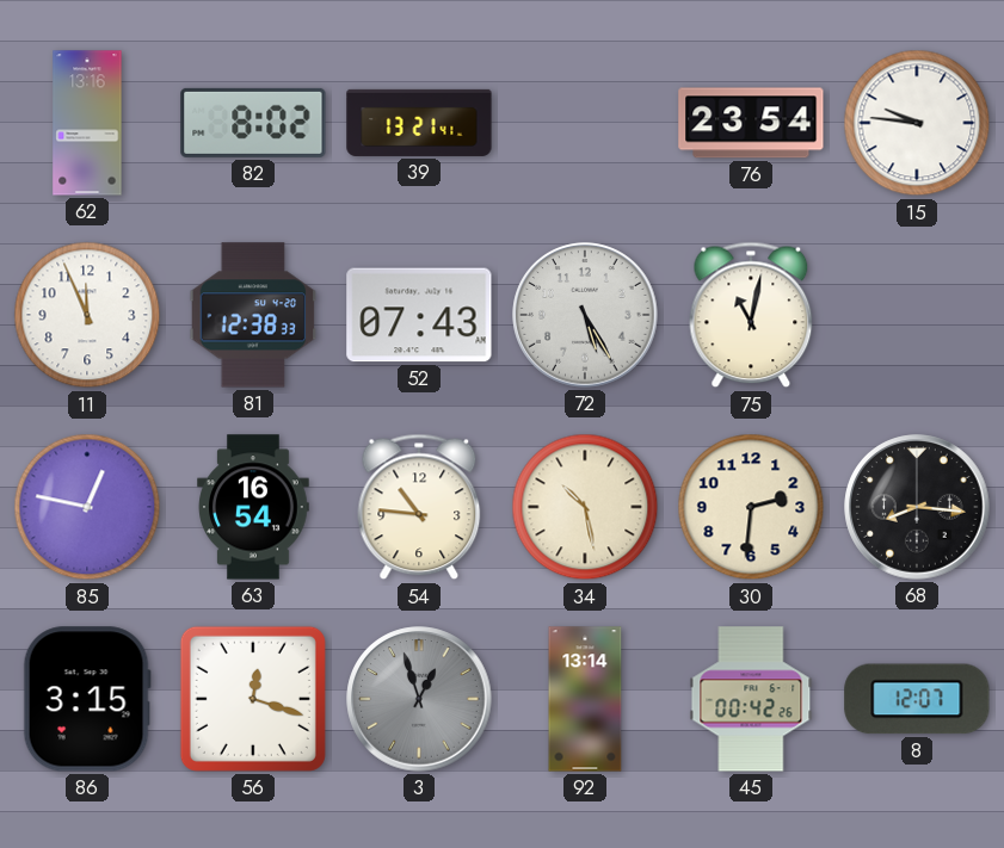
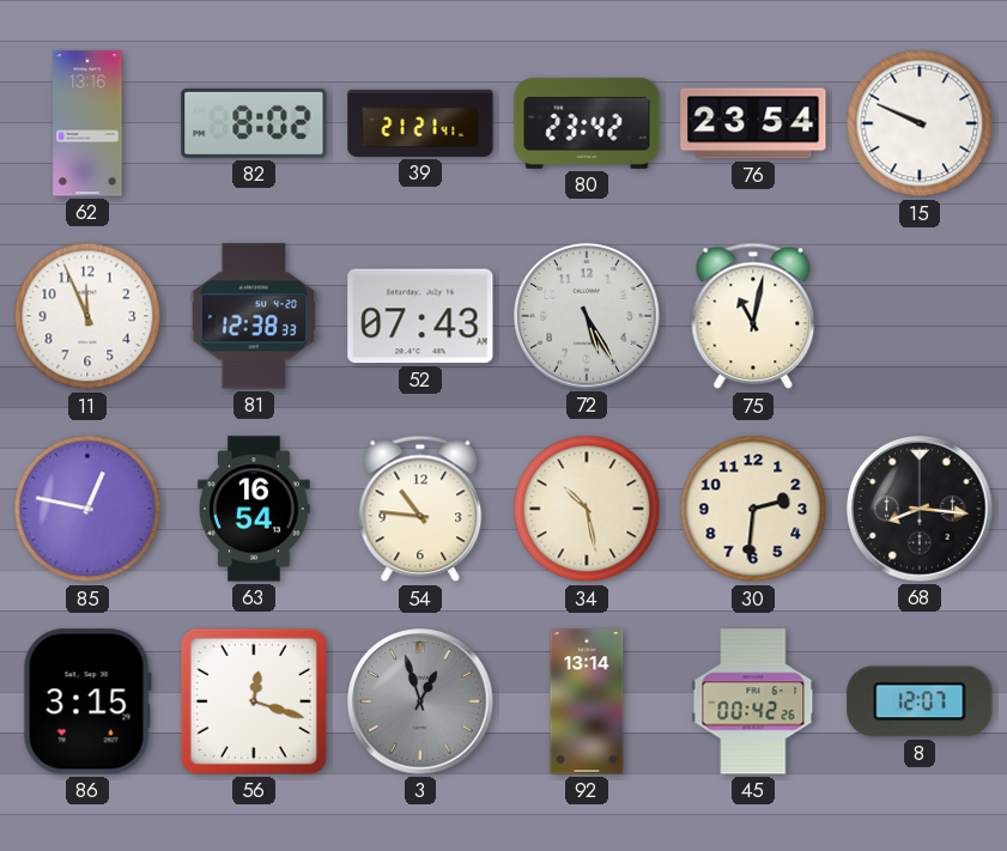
39: 13:21 -> 21:21
80: none -> 23:42
15: 9:46 -> 9:49
